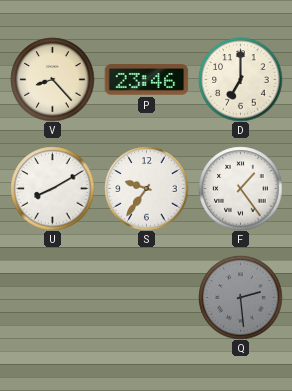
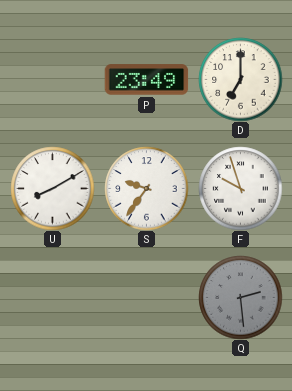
V: 8:23 -> none
P: 23:46 -> 23:49
F: 1:24 -> 9:57
